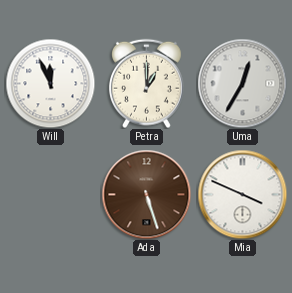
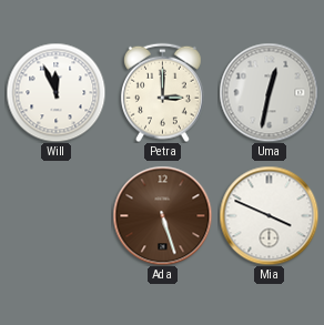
Petra: 1:00 -> 3:00
Uma: 12:35 -> 12:32
